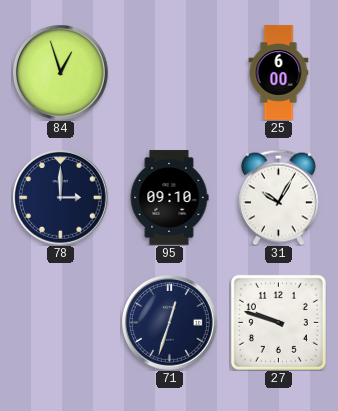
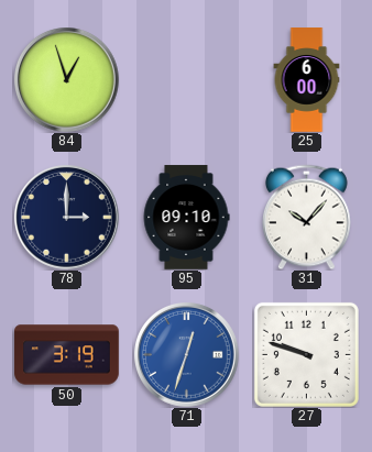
31: 10:05 -> 10:07
50: none -> 3:19
71 dial: navy -> blue
